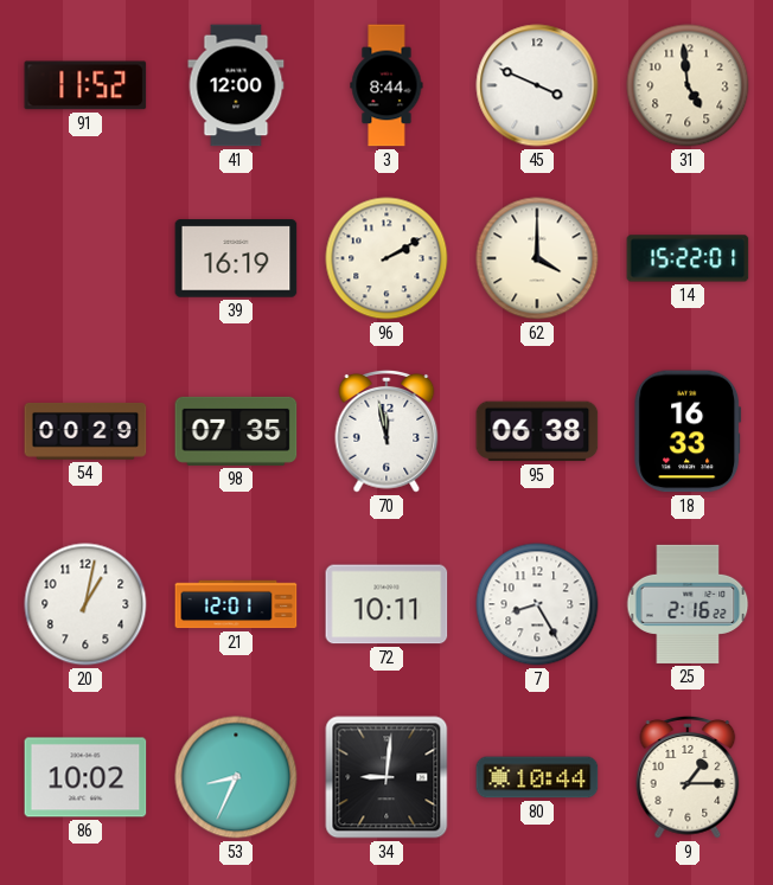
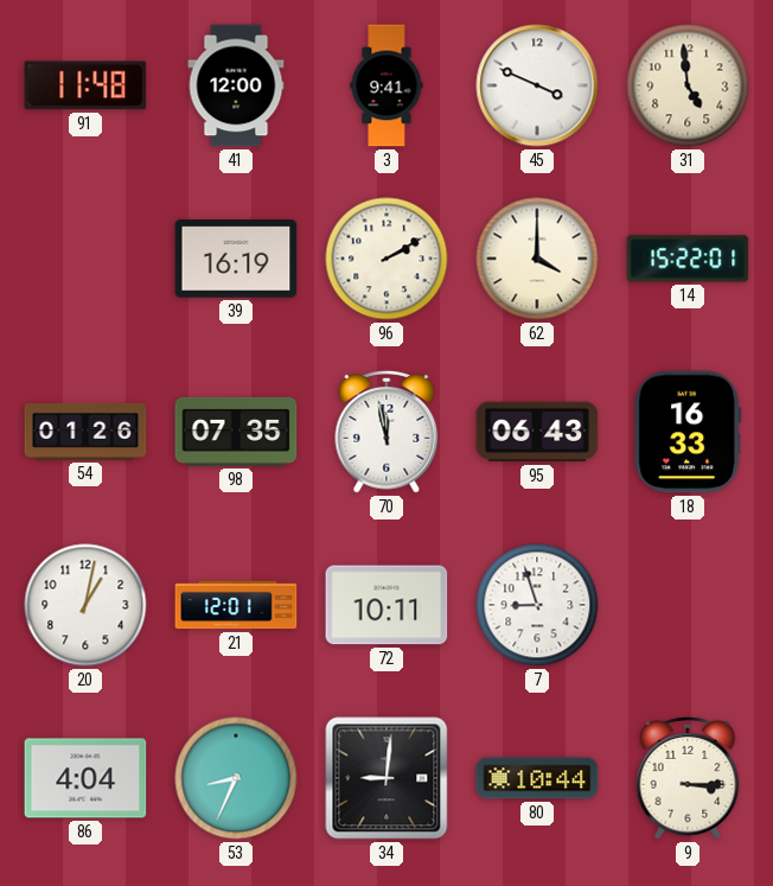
91: 11:52 -> 11:48
3: 8:44 -> 9:41
54: 00:29 -> 01:26
95: 06:38 -> 06:43
7: 8:25 -> 8:57
25: 2:16 -> none
86: 10:02 -> 4:04
9: 1:15 -> 3:15
